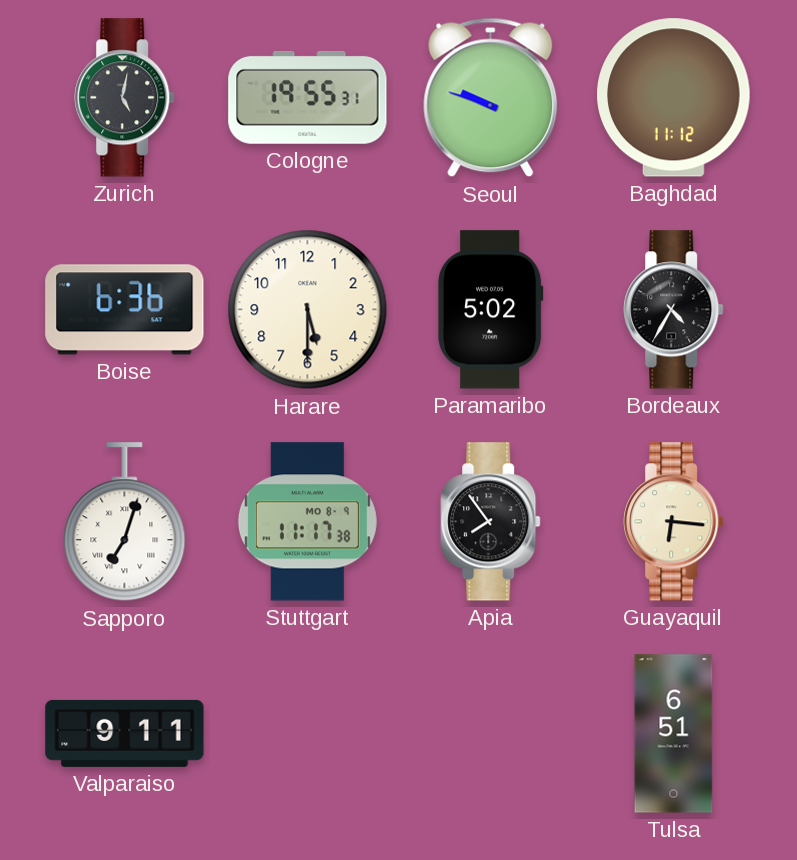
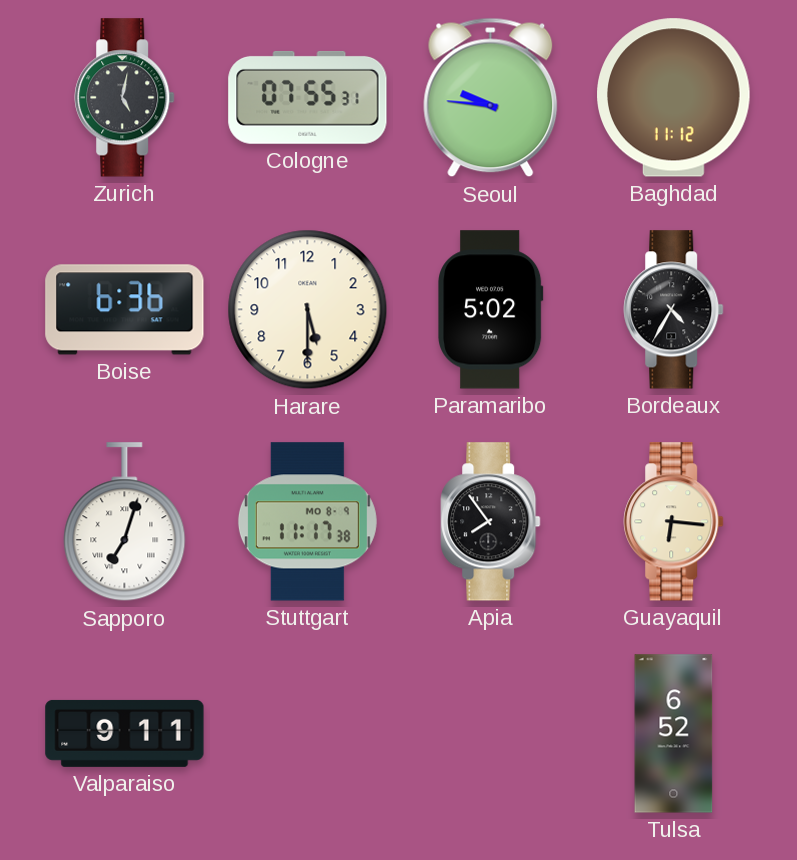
Cologne: 19:55 -> 07:55
Seoul: 9:48 -> 9:46
Tulsa: 6:51 -> 6:52
